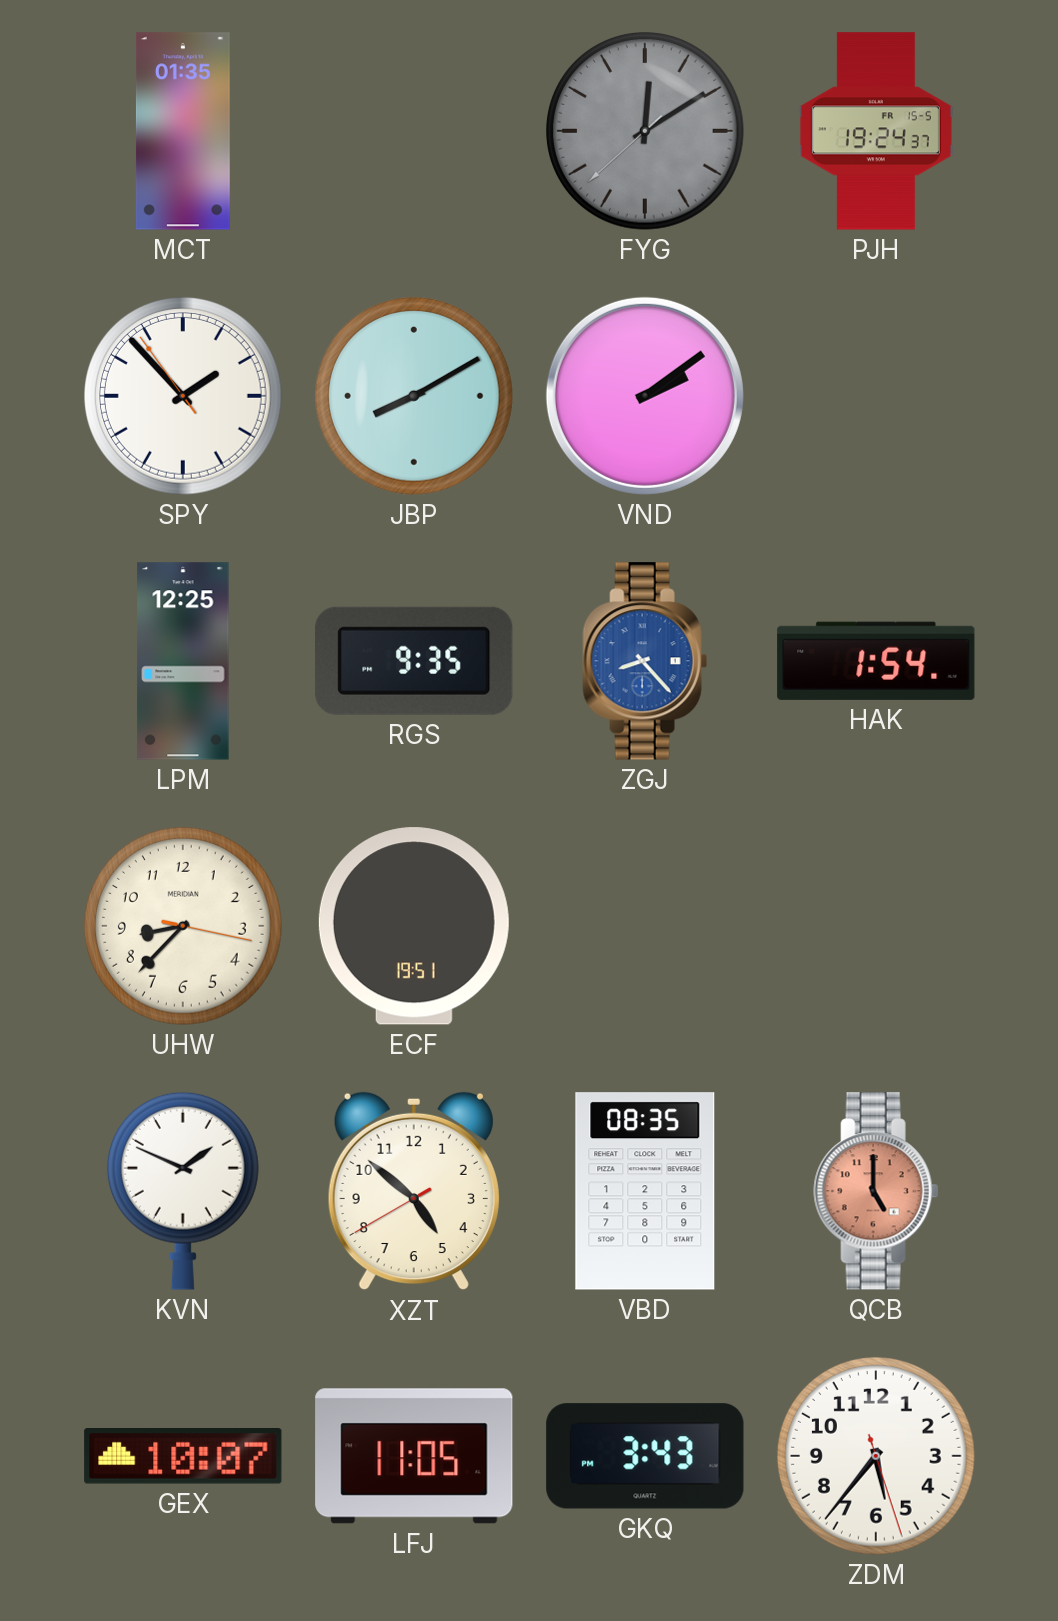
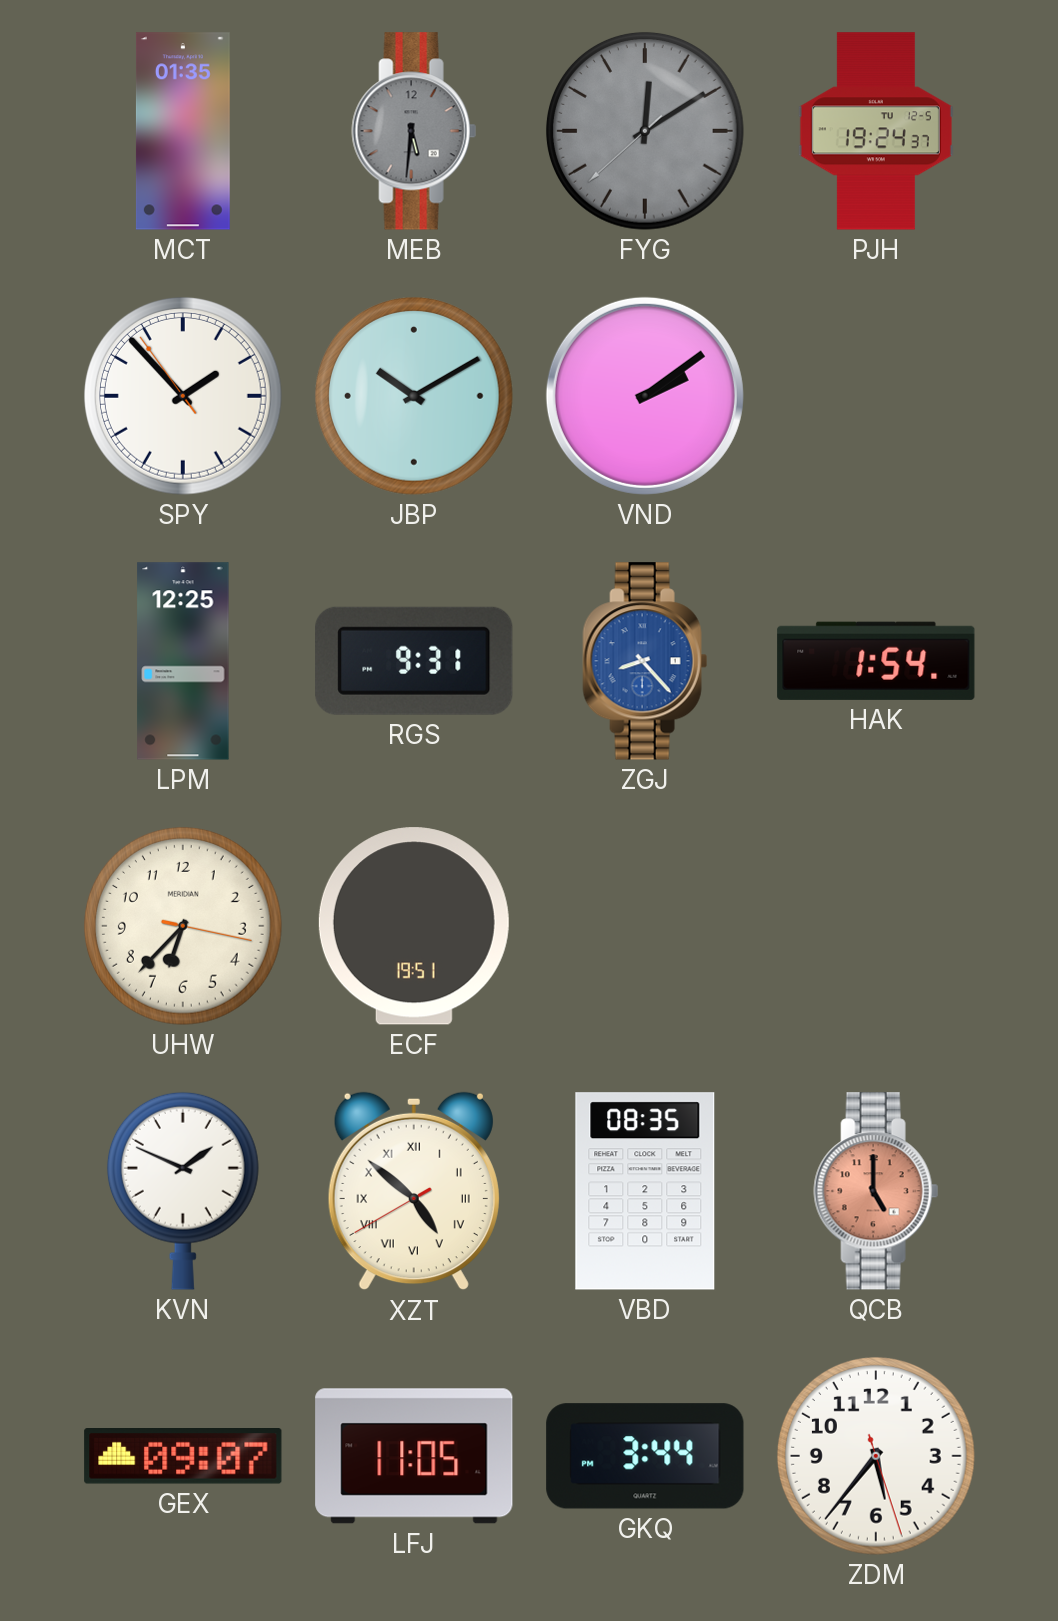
MEB: none -> 5:31
PJH date: FR 15-5 -> TU 12-5
JBP: 8:10 -> 10:10
RGS: 9:35 -> 9:31
UHW: 8:37 -> 6:37
XZT numerals: Arabic -> Roman
GEX: 10:07 -> 09:07
GKQ: 3:43 -> 3:44
